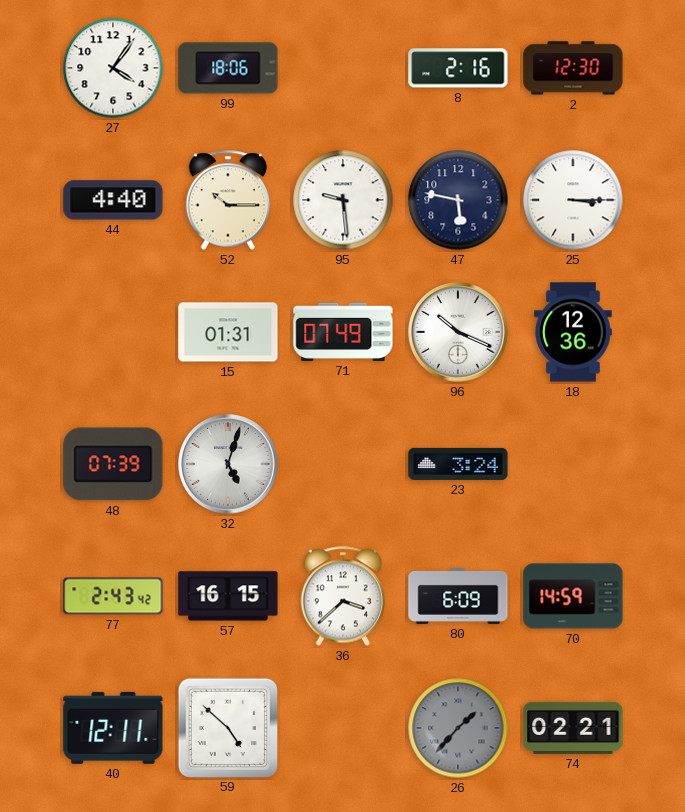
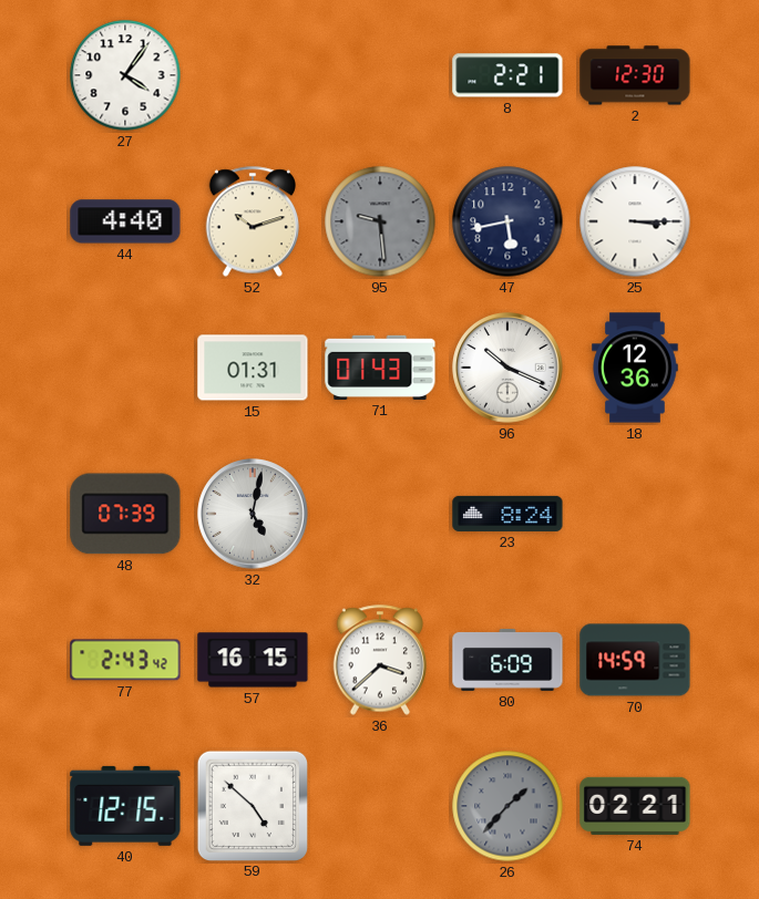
99: 18:06 -> none
8: 2:16 -> 2:21
52: 10:15 -> 10:12
95 dial: white -> grey
47: 5:47 -> 5:43
71: 07:49 -> 01:43
32: 5:03 -> 5:02
23: 3:24 -> 8:24
40: 12:11 -> 12:15
